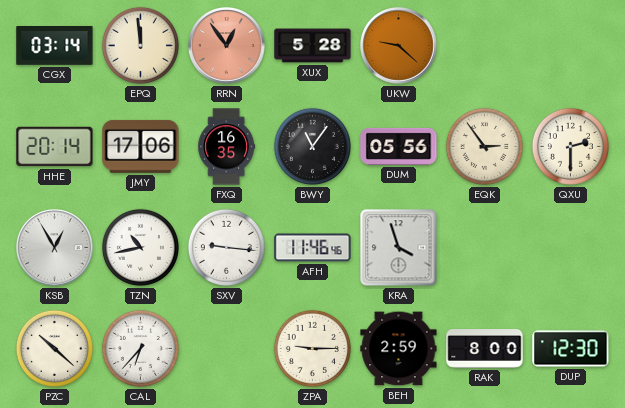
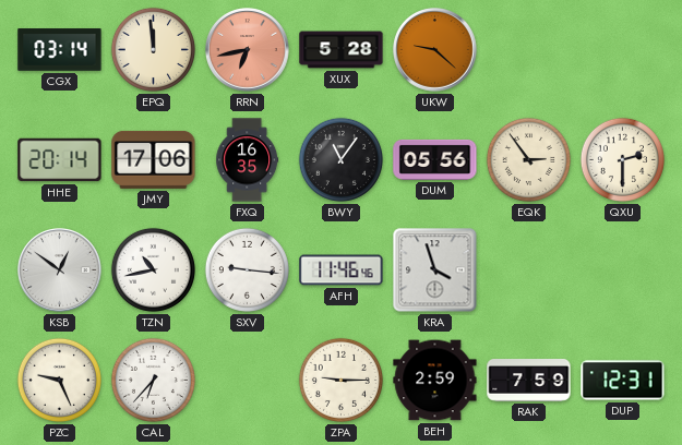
RRN: 12:54 -> 6:43
KSB: 12:55 -> 12:51
PZC: 10:22 -> 9:26
RAK: 8:00 -> 7:59
DUP: 12:30 -> 12:31
